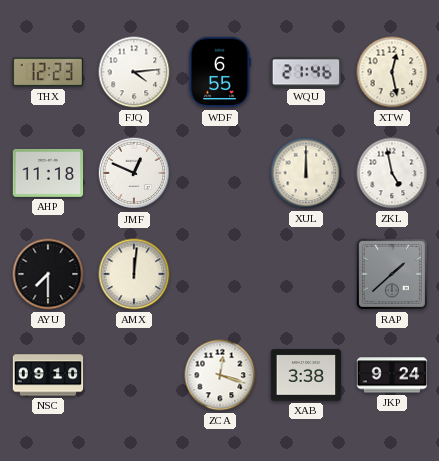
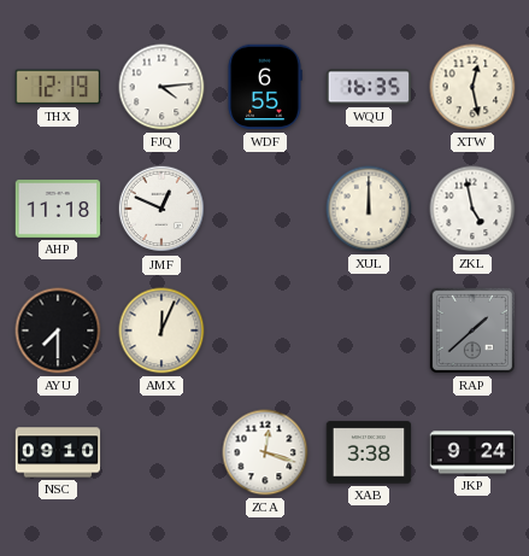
THX: 12:23 -> 12:19
WQU: 21:46 -> 16:35
AMX: 12:01 -> 12:04
